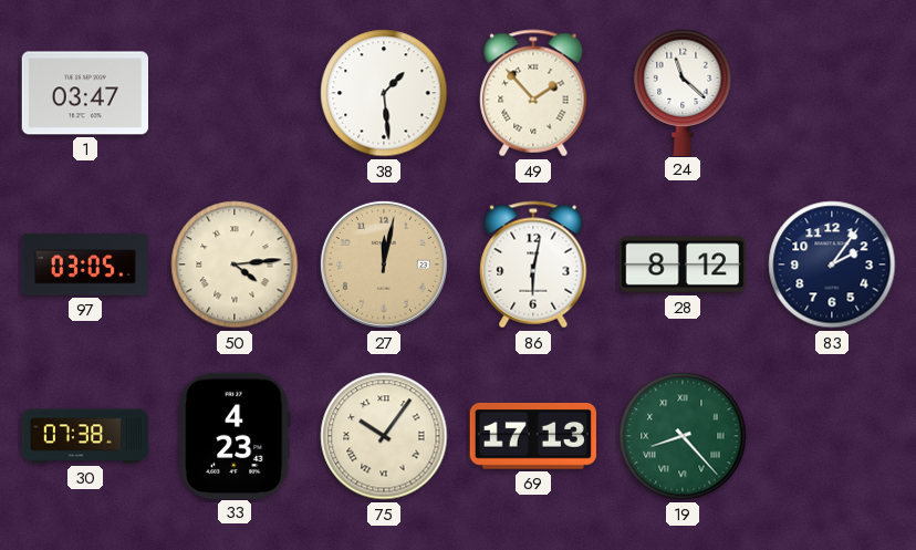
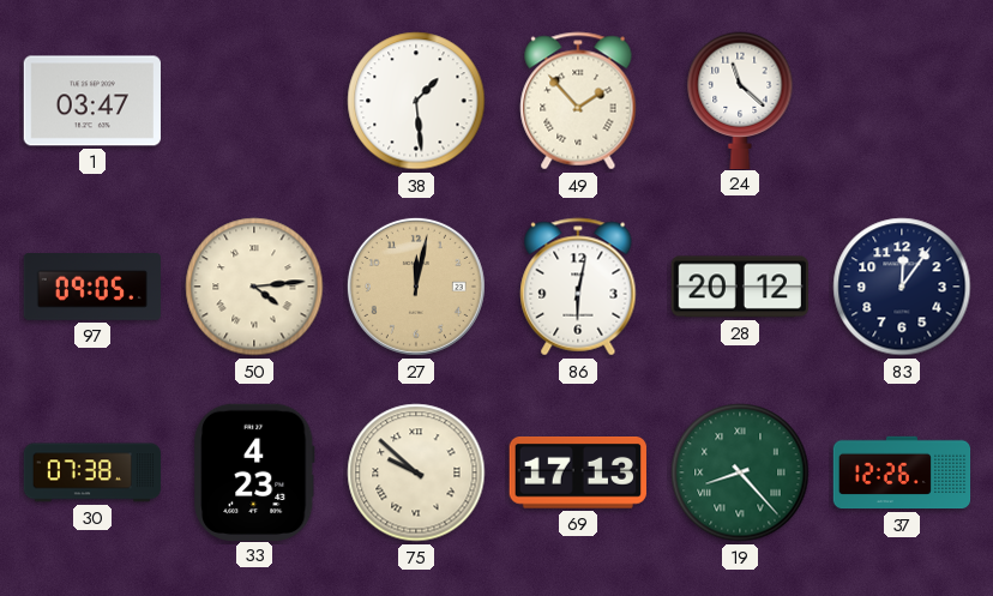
97: 03:05 -> 09:05
28: 8:12 -> 20:12
83: 2:06 -> 12:06
75: 10:06 -> 9:52
37: none -> 12:26
